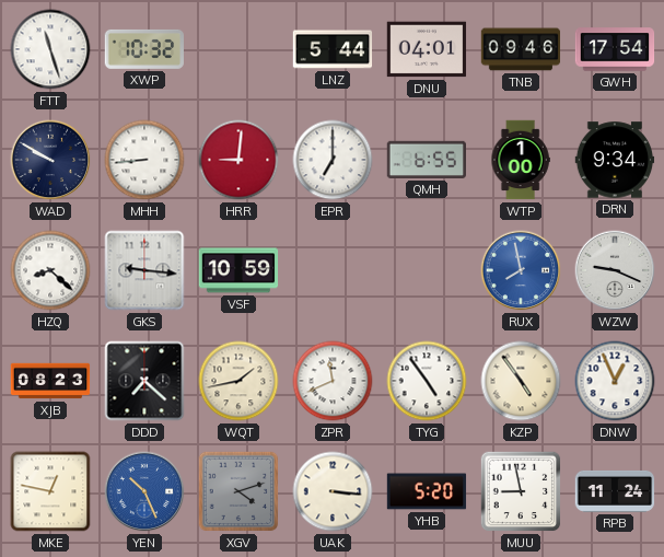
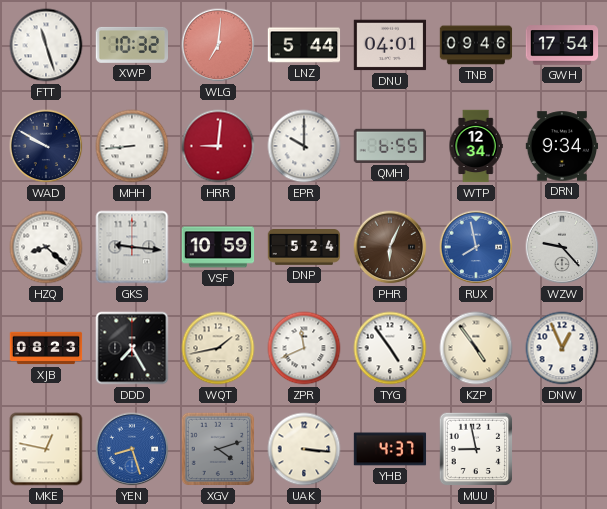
WLG: none -> 7:01
EPR: 7:00 -> 10:00
WTP: 1:00 -> 12:34
DNP: none -> 5:24
PHR: none -> 6:04
WZW: 9:19 -> 9:23
DDD: 7:22 -> 7:25
YEN: 10:26 -> 8:27
YHB: 5:20 -> 4:37
RPB: 11:24 -> none
